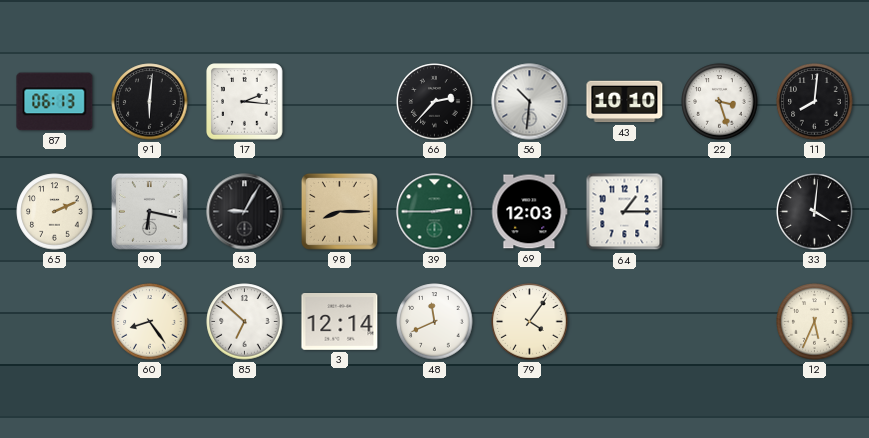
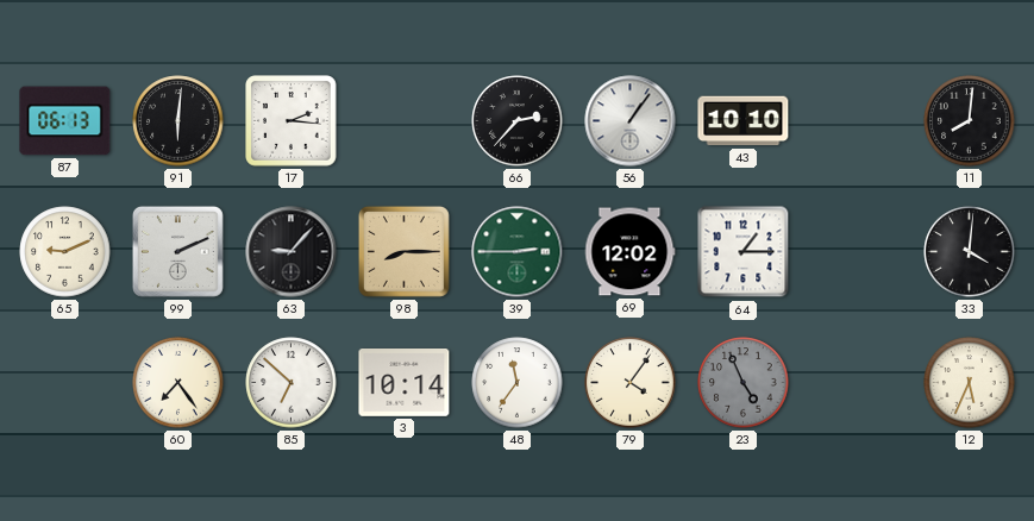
56: 10:31 -> 1:06
22: 3:27 -> none
65: 2:11 -> 9:11
99: 6:17 -> 2:11
63: 9:05 -> 9:07
69: 12:03 -> 12:02
60: 8:24 -> 7:24
3: 12:14 -> 10:14
48: 11:41 -> 11:36
23: none -> 4:56
